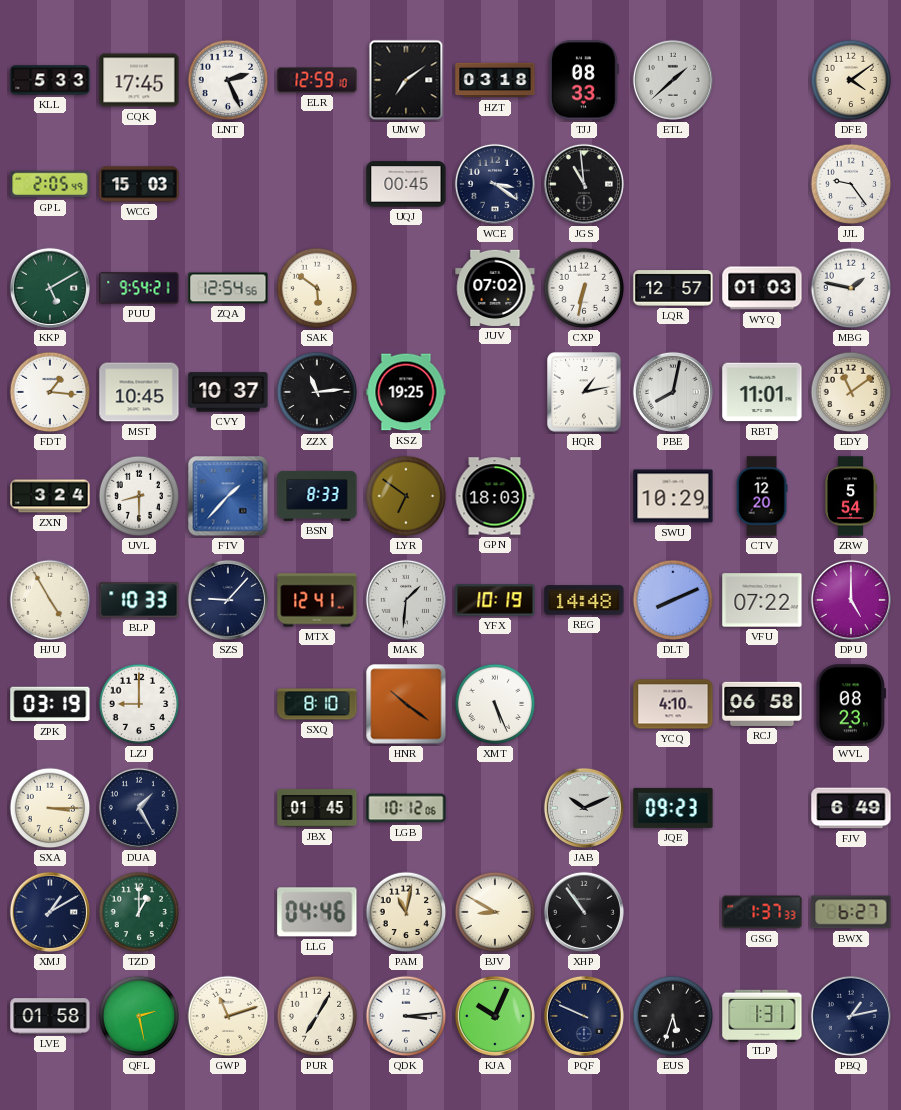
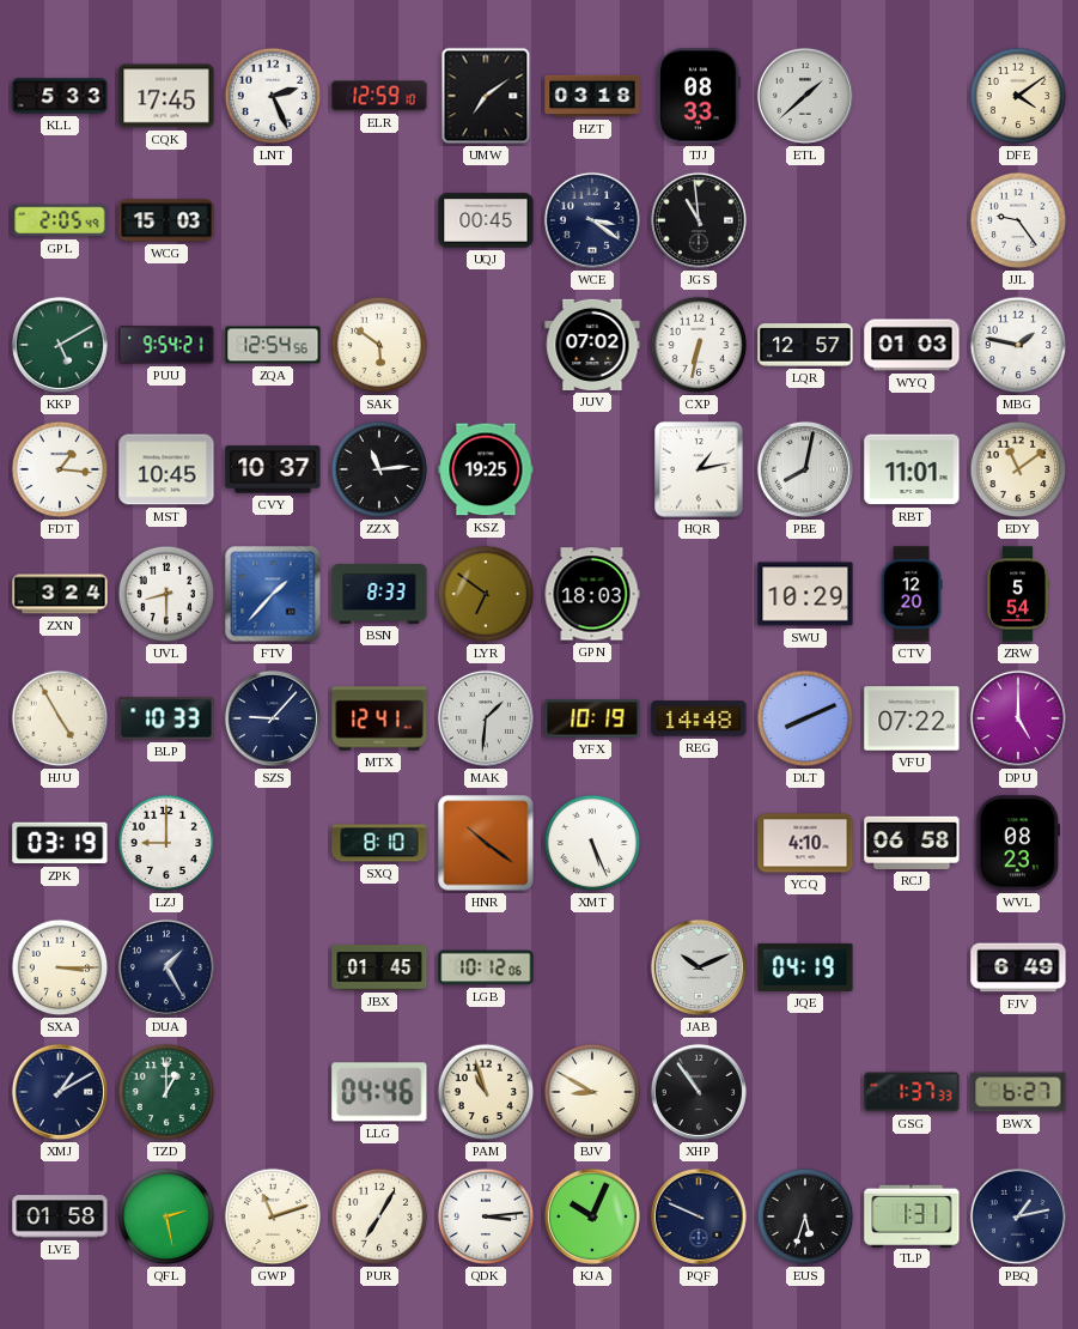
JQE: 09:23 -> 04:19
PAM: 11:02 -> 10:57
